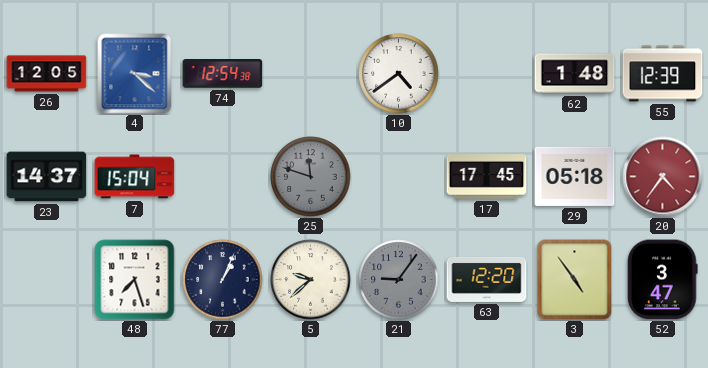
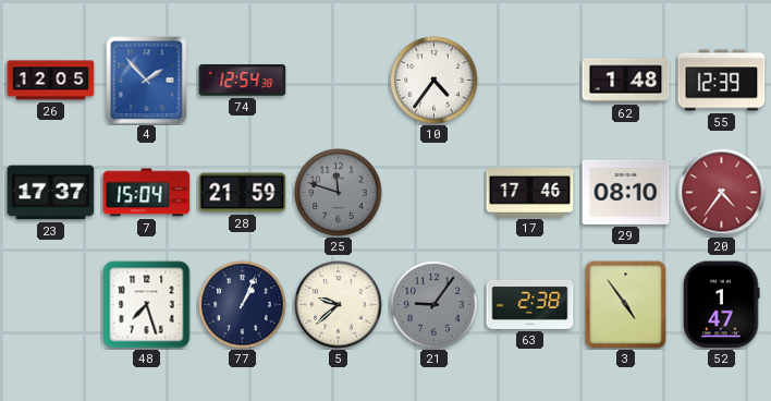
4: 3:22 -> 1:53
10: 4:39 -> 4:36
23: 14:37 -> 17:37
28: none -> 21:59
17: 17:45 -> 17:46
29: 05:18 -> 08:10
63: 12:20 -> 2:38
52: 3:47 -> 1:47
